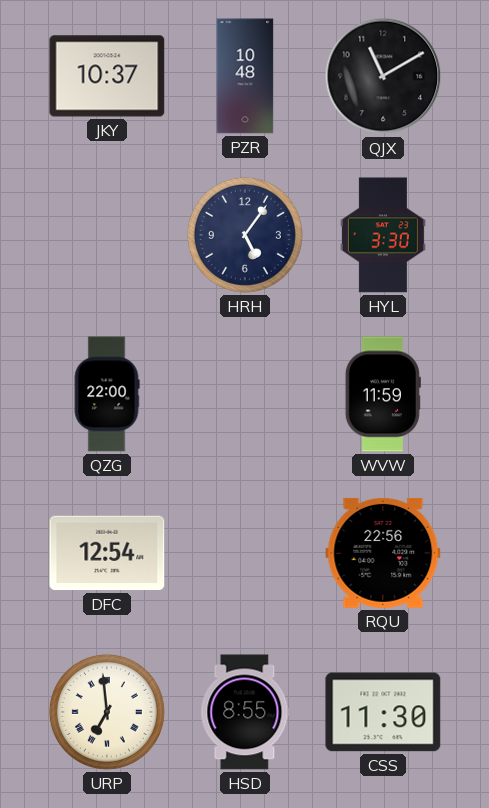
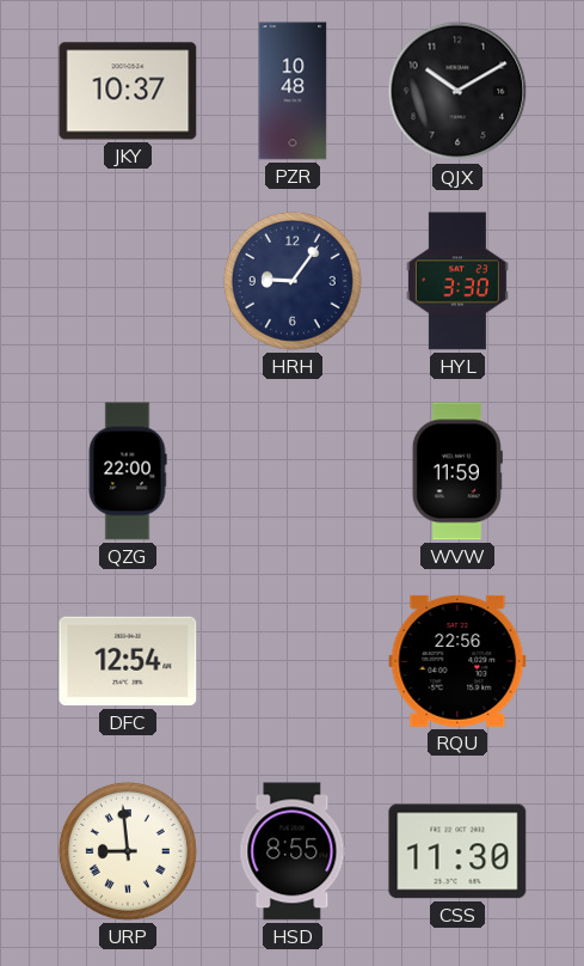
QJX: 11:10 -> 10:10
HRH: 5:06 -> 9:06
URP: 6:59 -> 8:59
